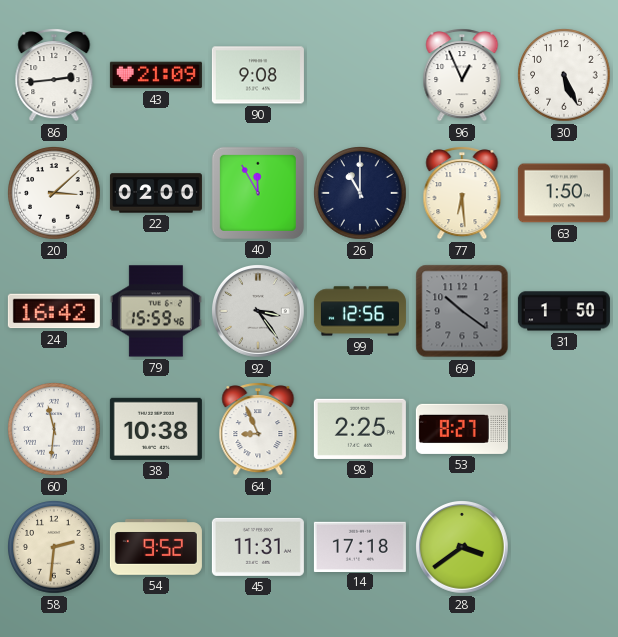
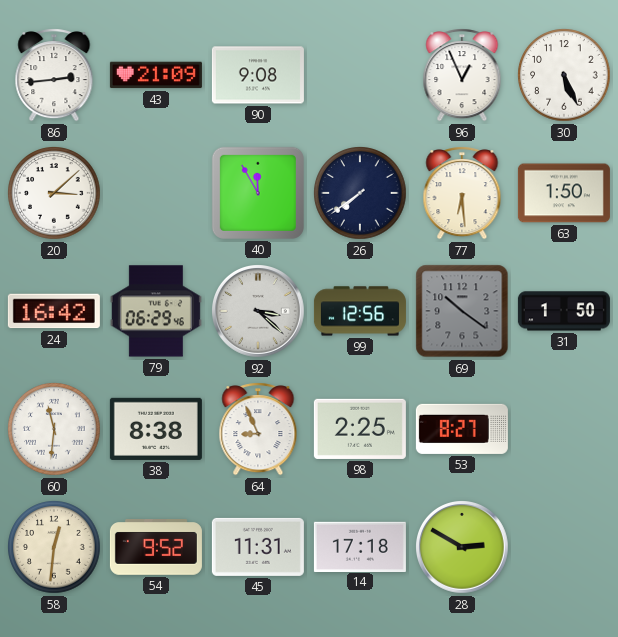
22: 02:00 -> none
26: 11:00 -> 7:39
79: 15:59 -> 06:29
92: 3:24 -> 3:22
38: 10:38 -> 8:38
58: 2:31 -> 12:31
28: 3:39 -> 2:50
